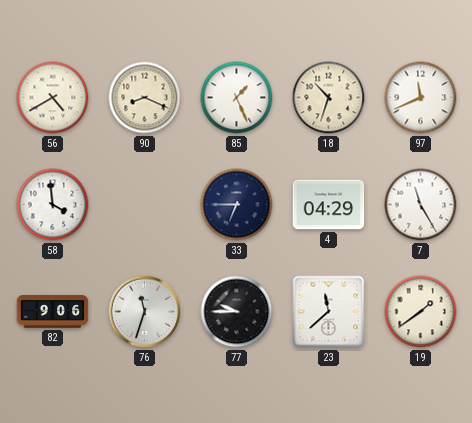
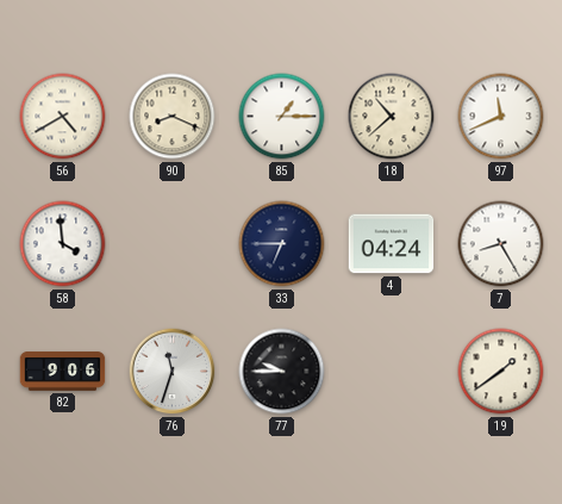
85: 1:26 -> 1:15
18: 10:33 -> 10:38
4: 04:29 -> 04:24
7: 11:25 -> 8:25
23: 11:38 -> none
